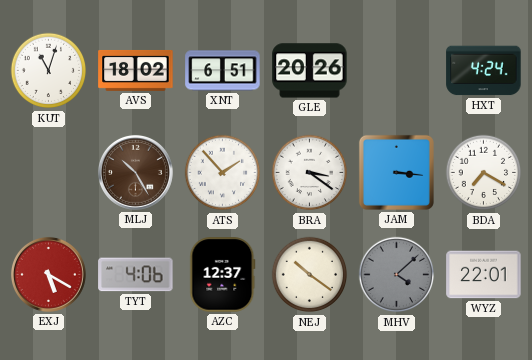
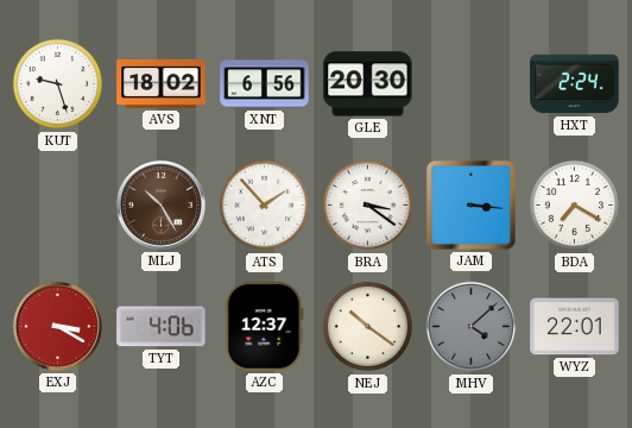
KUT: 11:03 -> 9:27
XNT: 6:51 -> 6:56
GLE: 20:26 -> 20:30
HXT: 4:24 -> 2:24
EXJ: 5:20 -> 3:20
